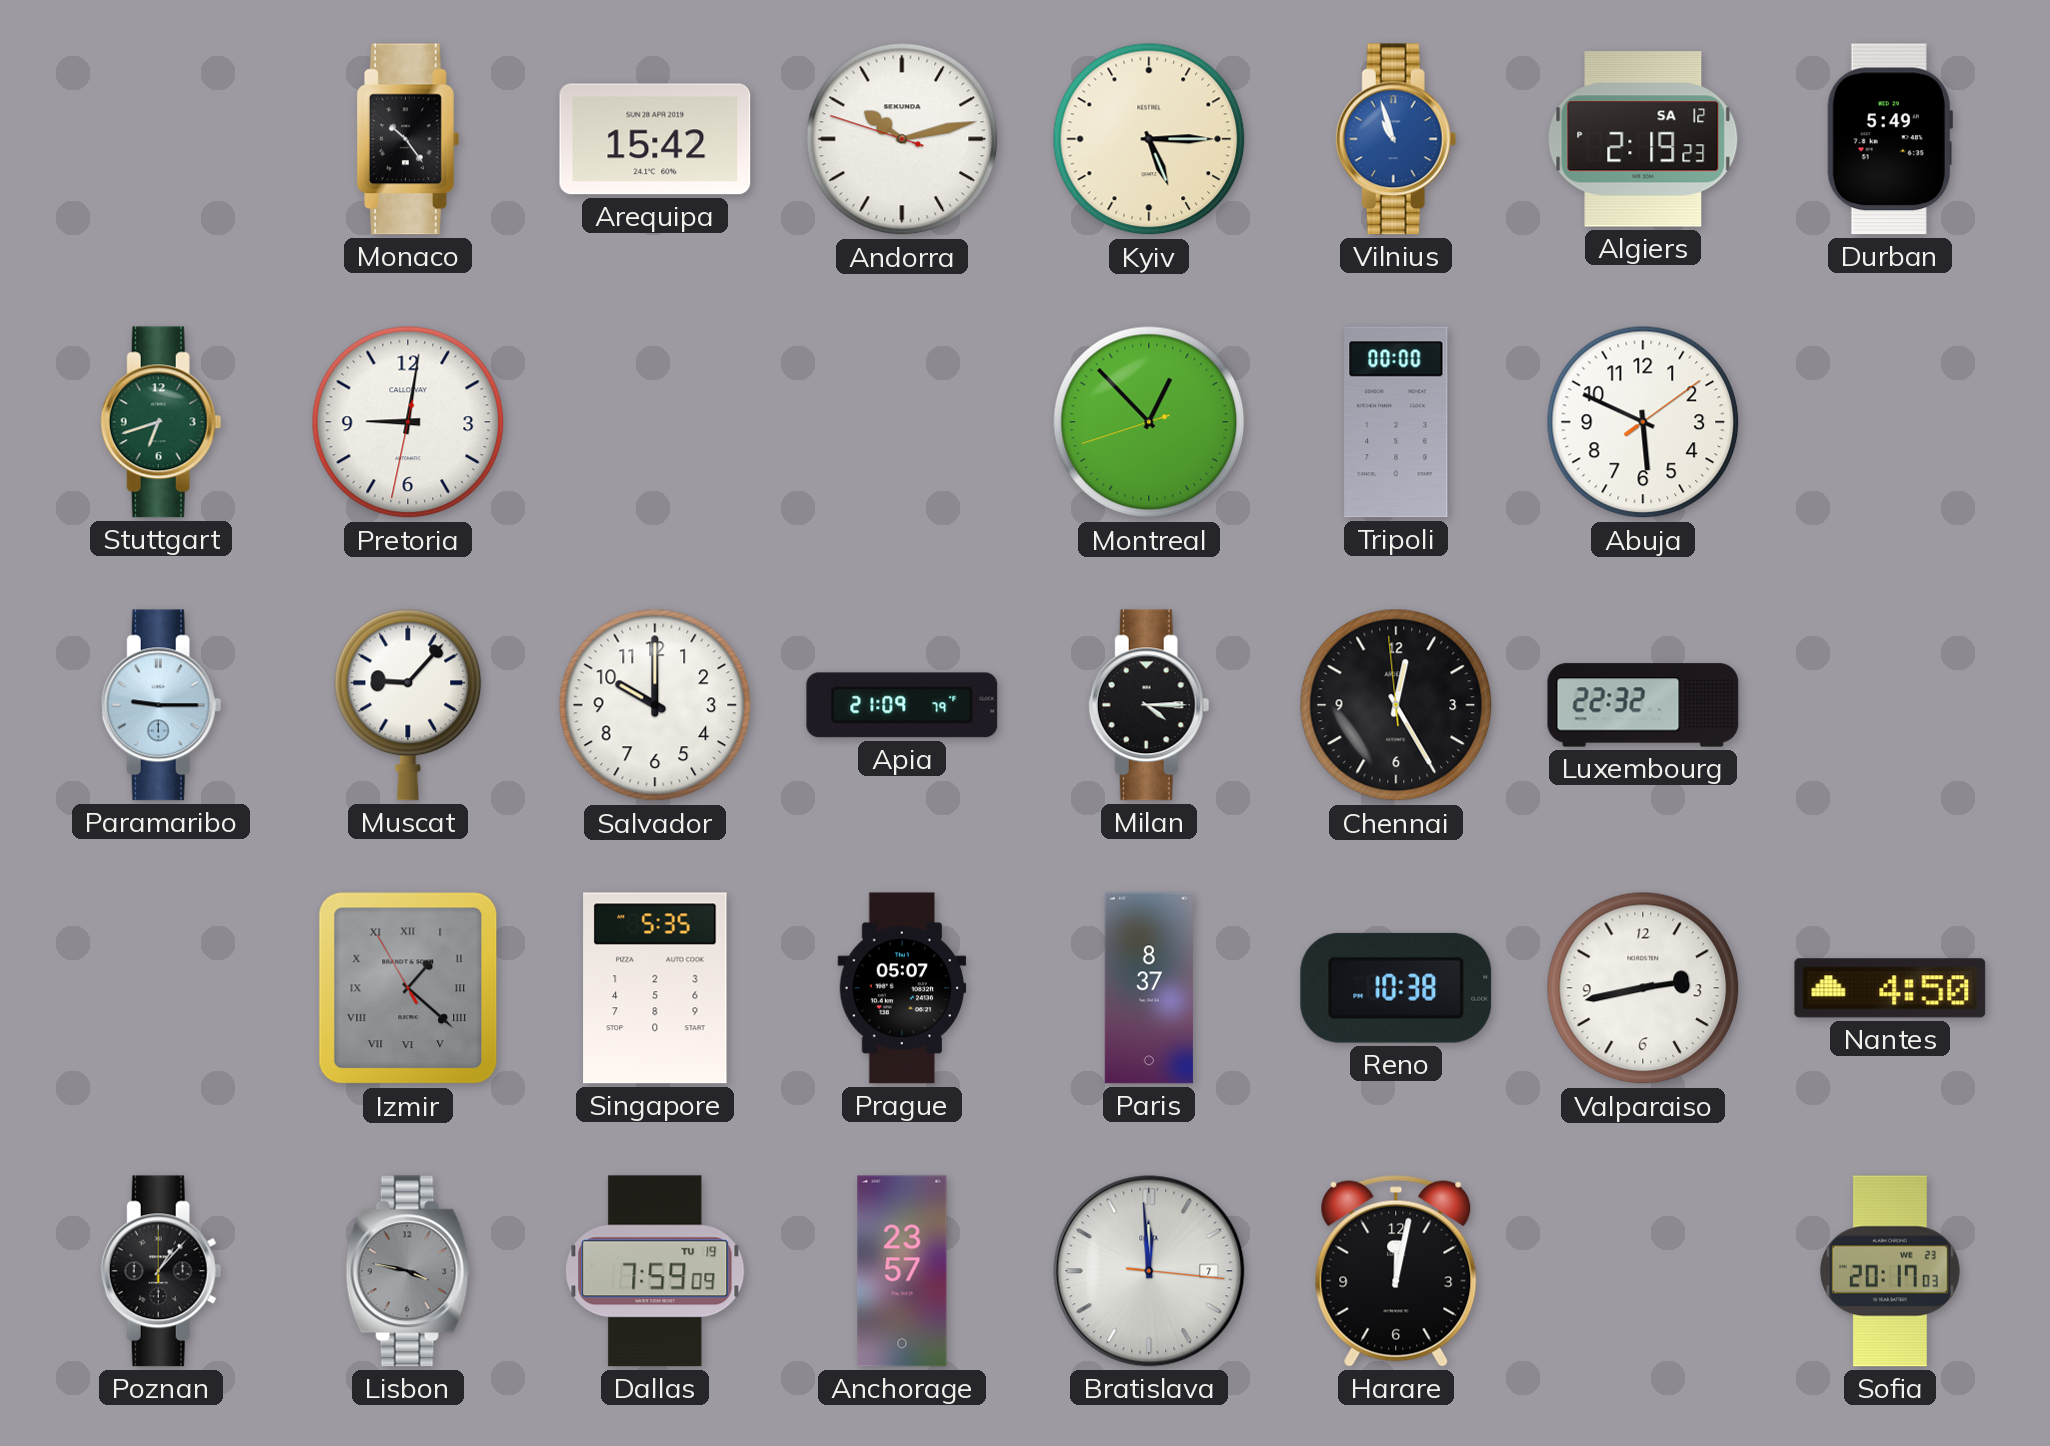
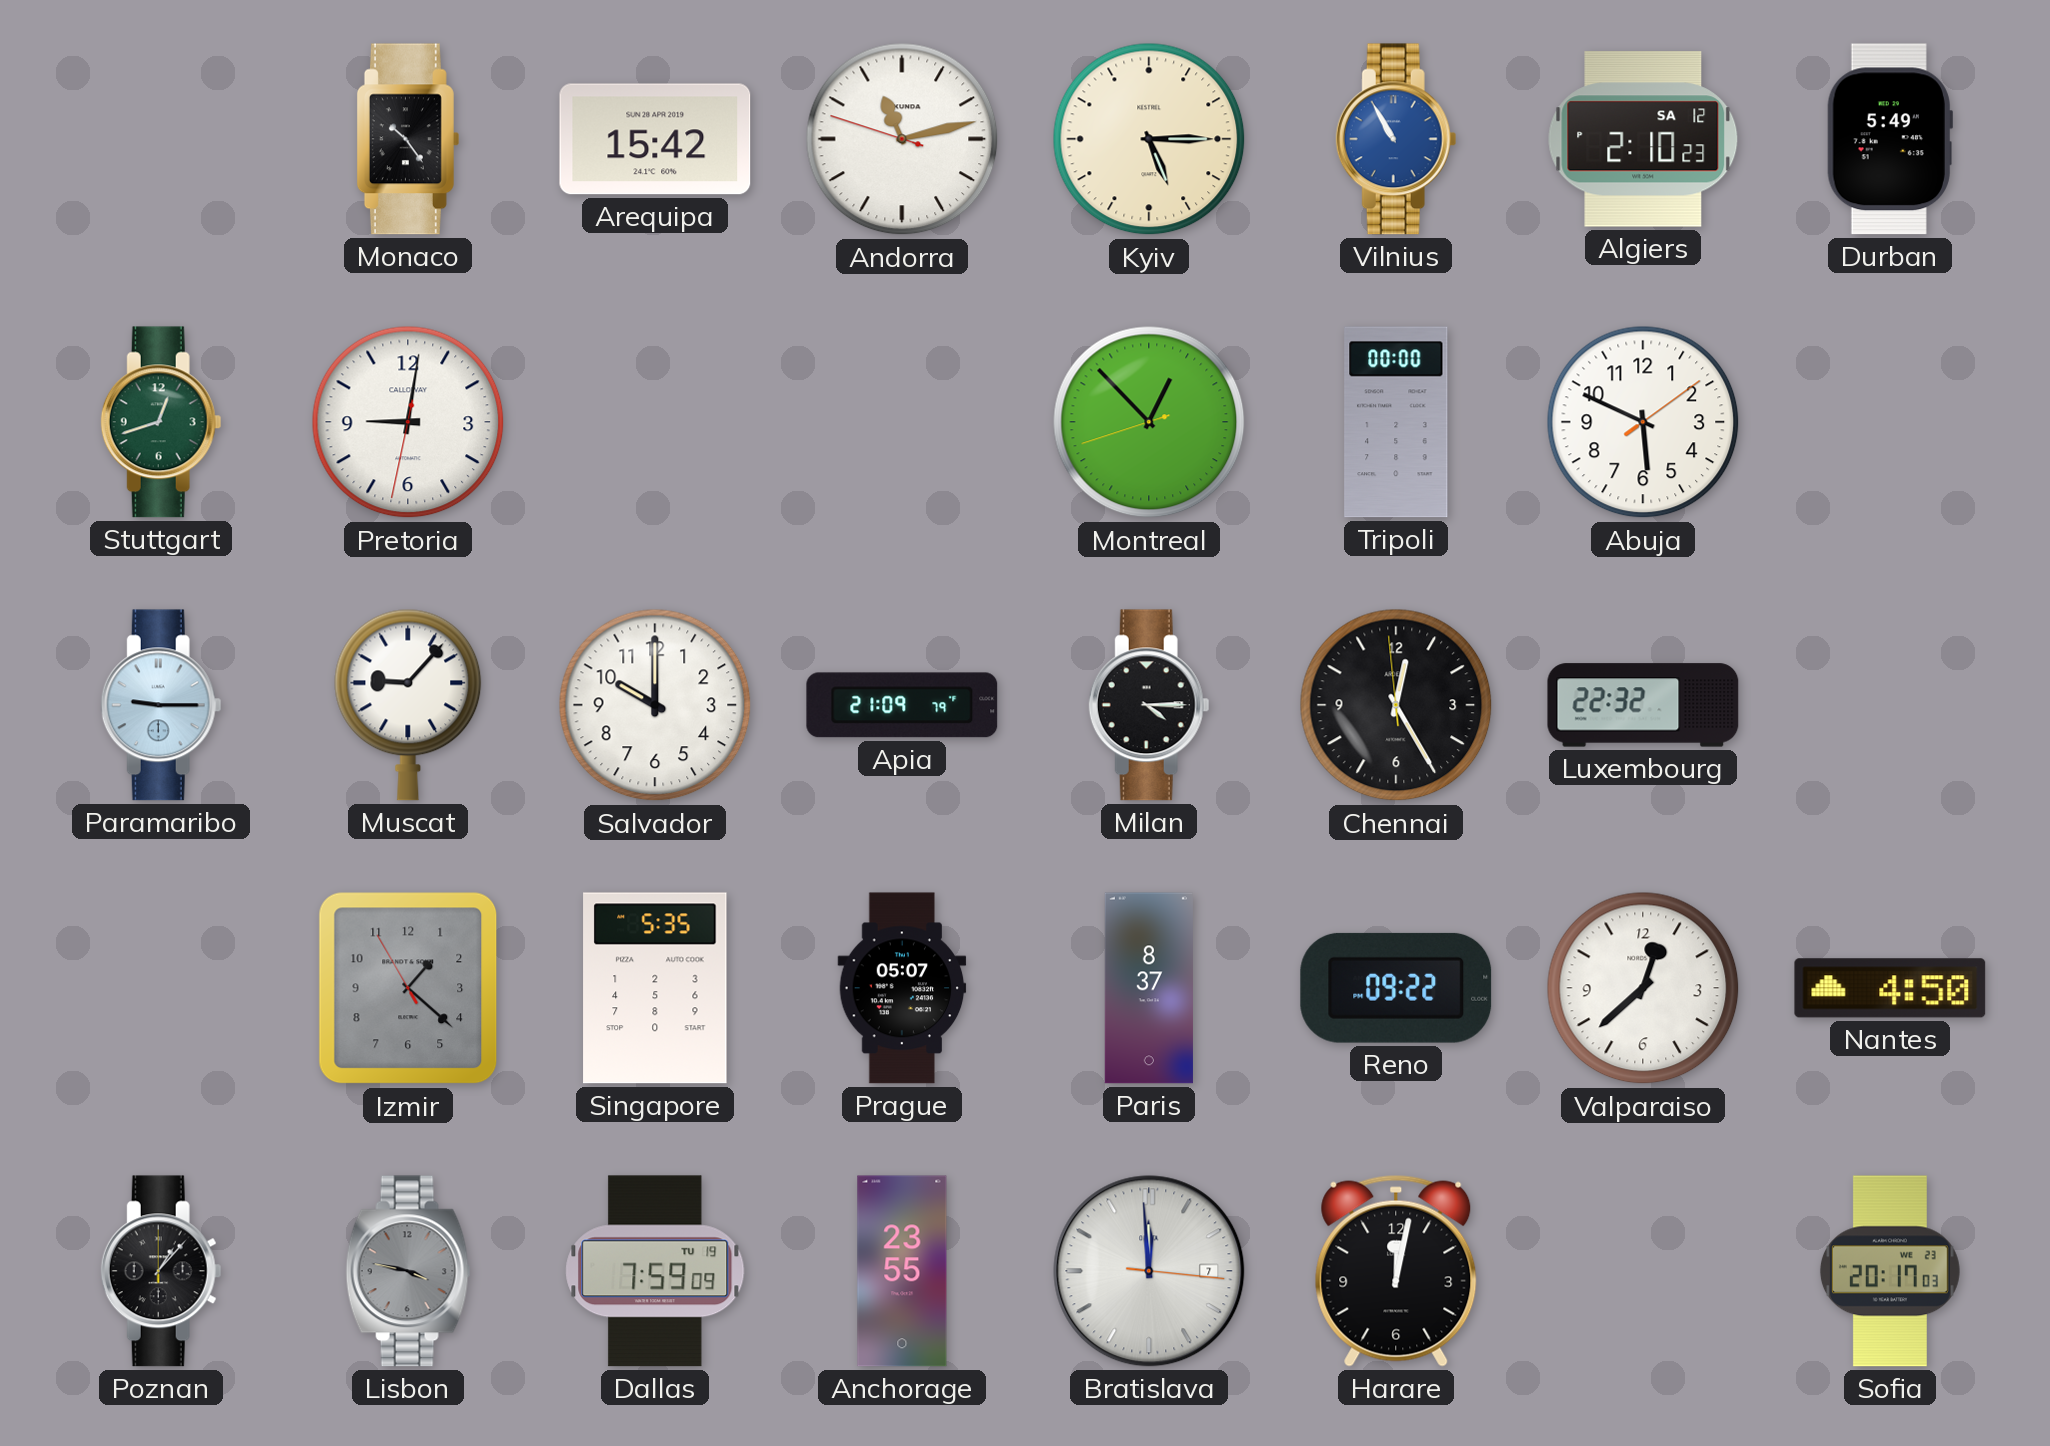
Andorra: 10:12 -> 11:12
Vilnius: 10:57 -> 10:55
Algiers: 2:19 -> 2:10
Stuttgart: 6:42 -> 12:42
Izmir numerals: Roman -> Arabic
Reno: 10:38 -> 09:22
Valparaiso: 2:43 -> 12:38
Anchorage: 23:57 -> 23:55
